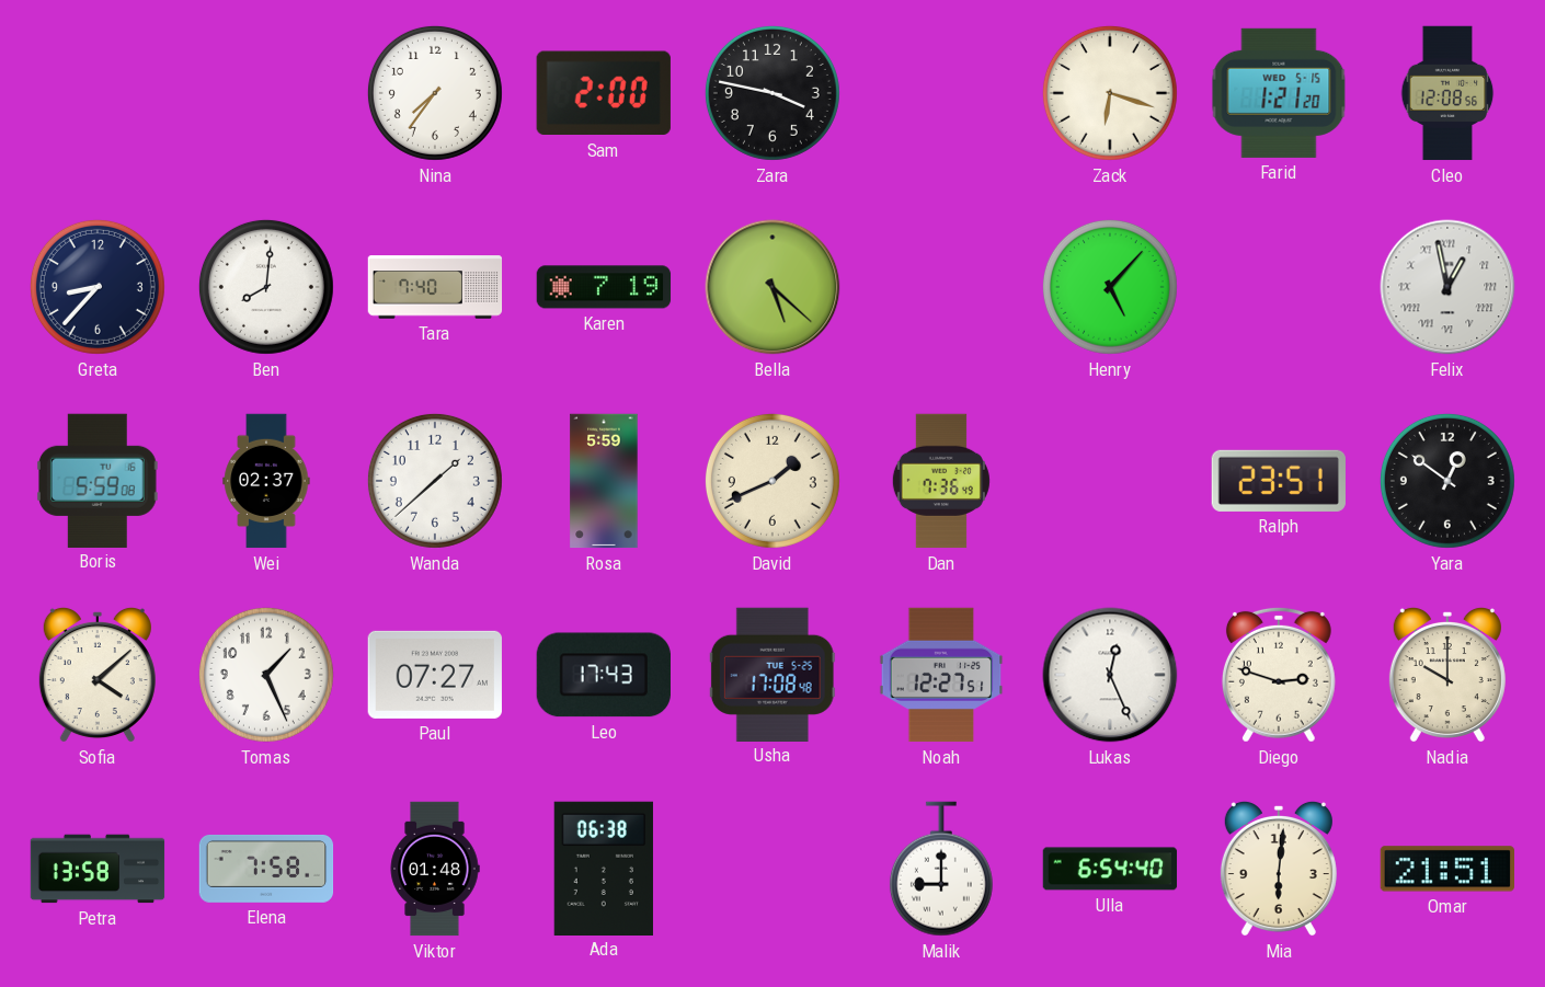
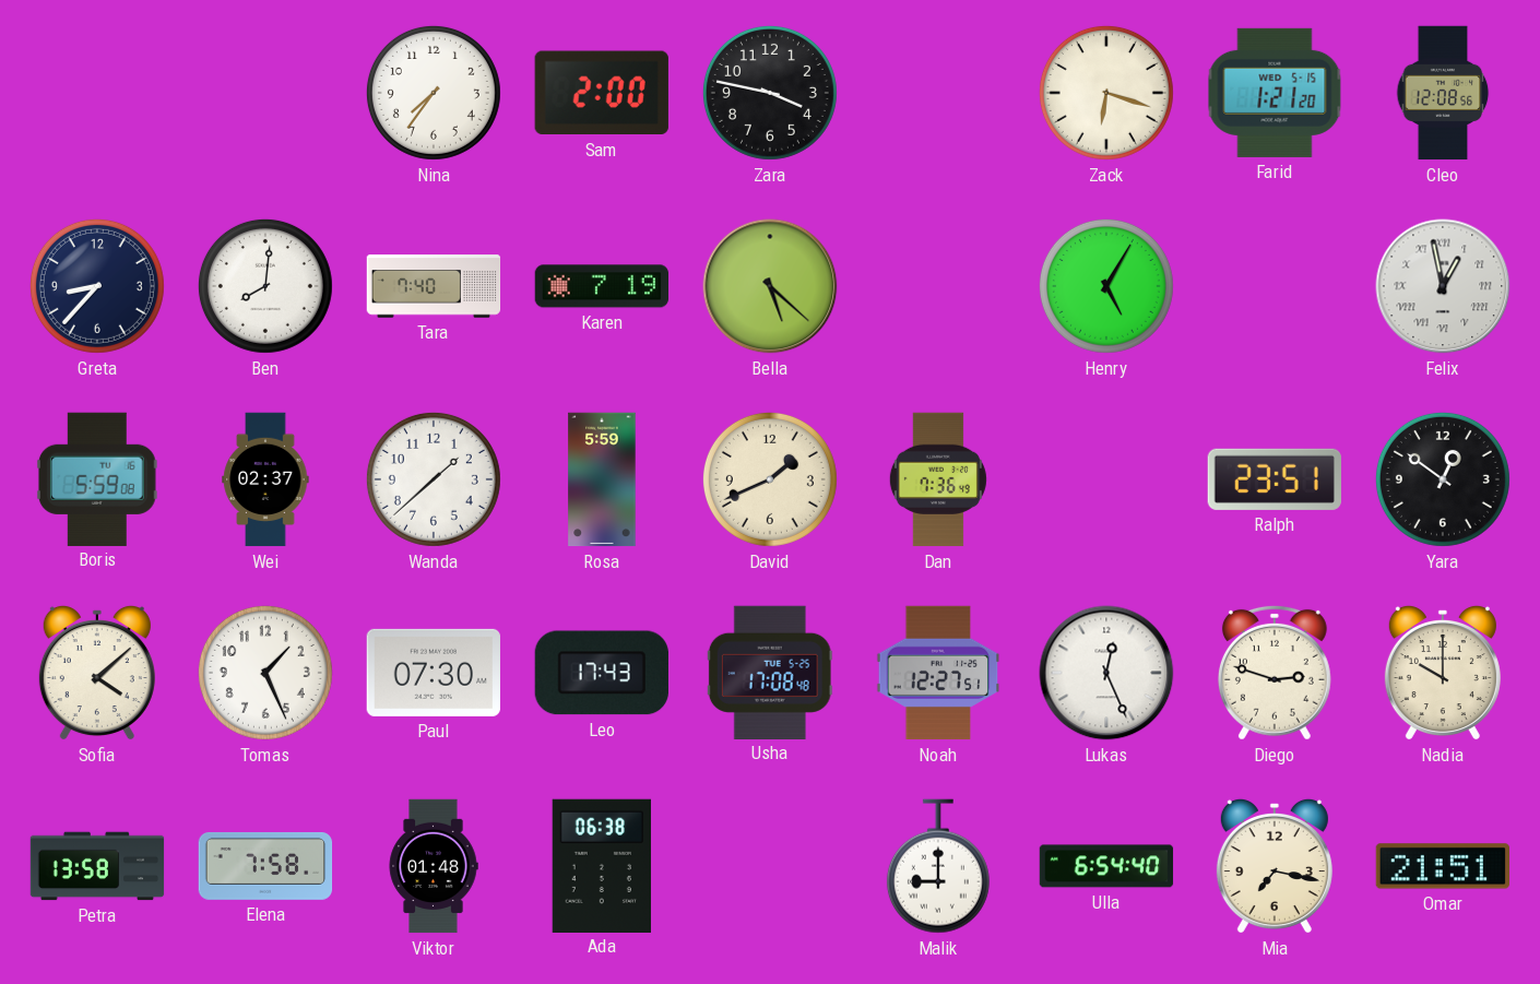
Henry: 5:07 -> 5:05
Paul: 07:27 -> 07:30
Mia: 6:01 -> 7:17
